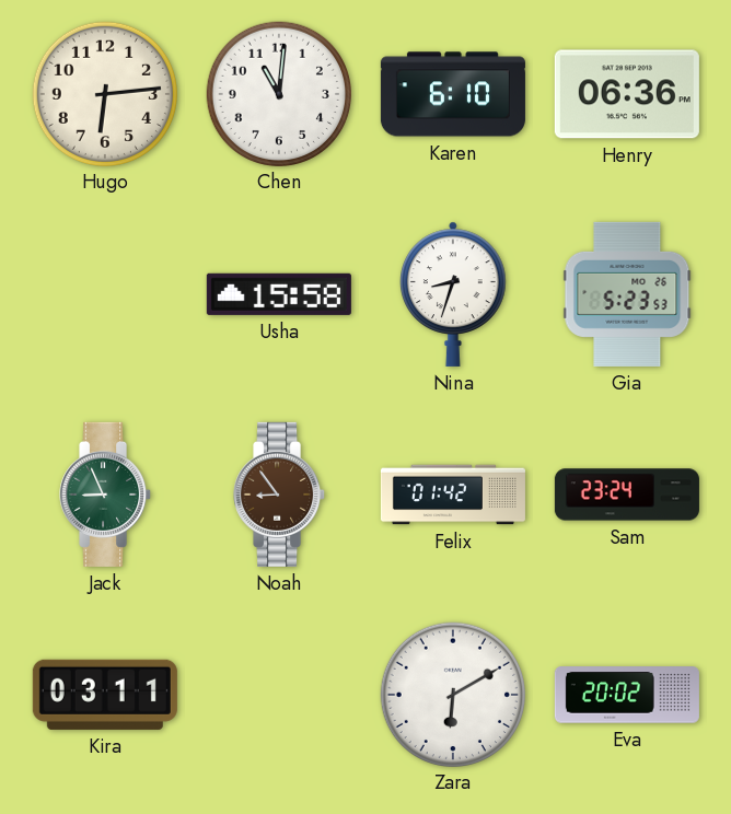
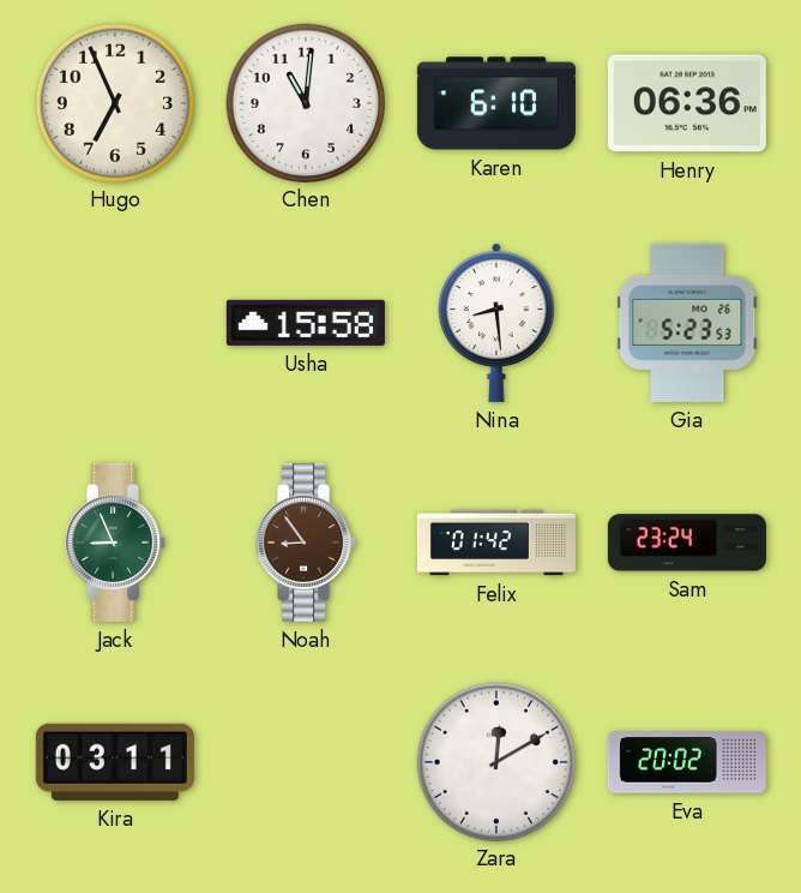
Hugo: 6:14 -> 6:56
Nina: 8:33 -> 8:29
Zara: 6:10 -> 12:10
